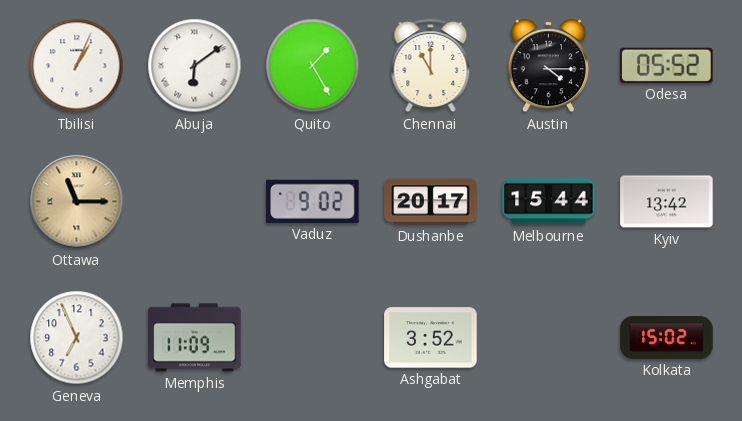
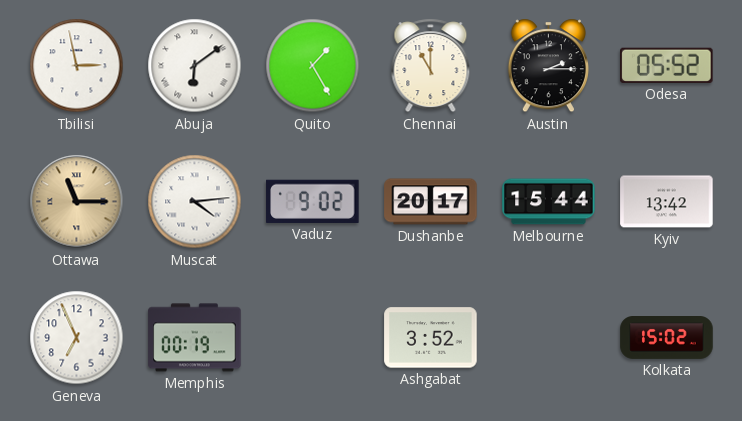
Tbilisi: 1:04 -> 2:58
Austin: 4:15 -> 2:15
Muscat: none -> 4:14
Memphis: 11:09 -> 00:19
